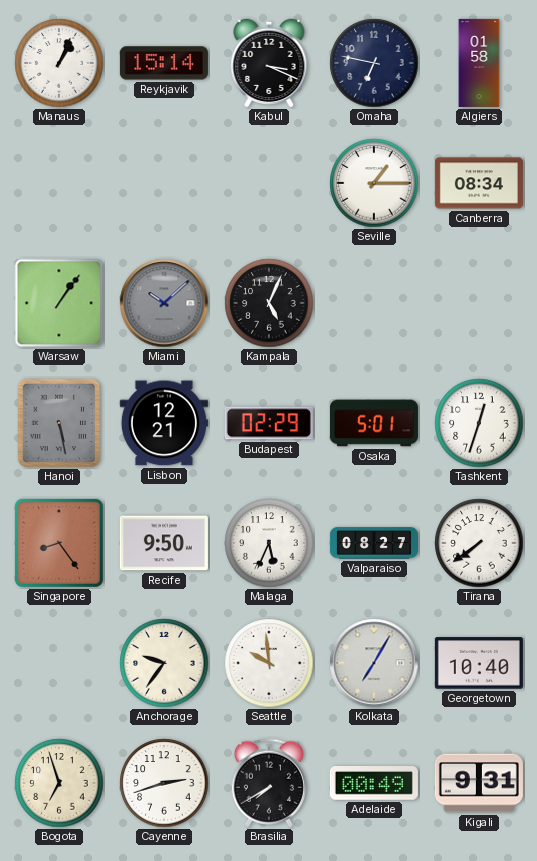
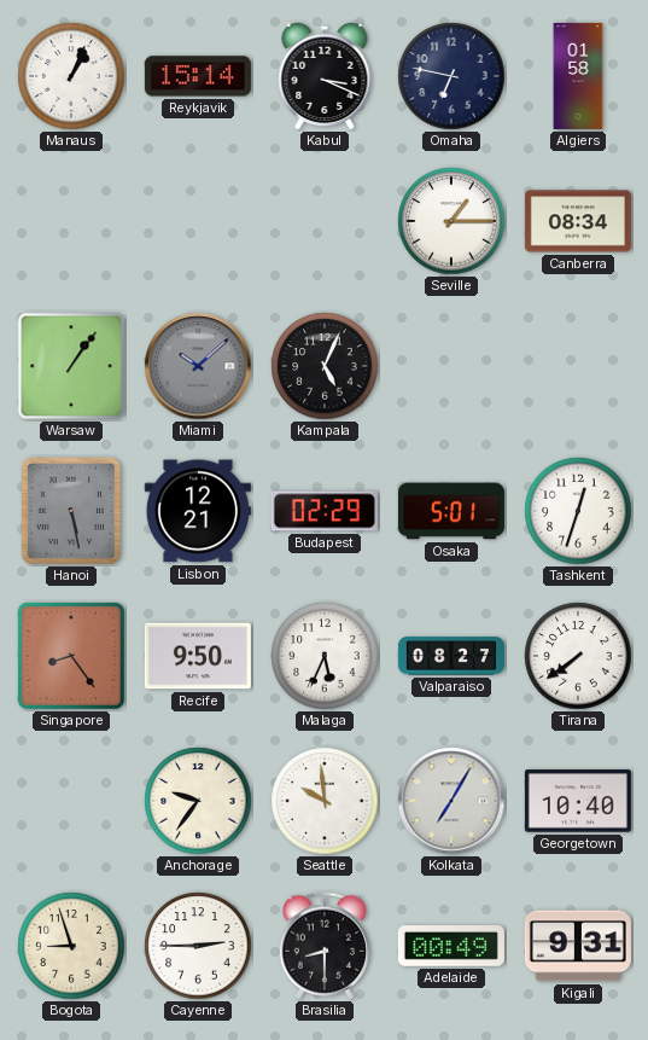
Bogota: 6:57 -> 8:57
Cayenne: 2:42 -> 2:45
Brasilia: 7:40 -> 8:30
